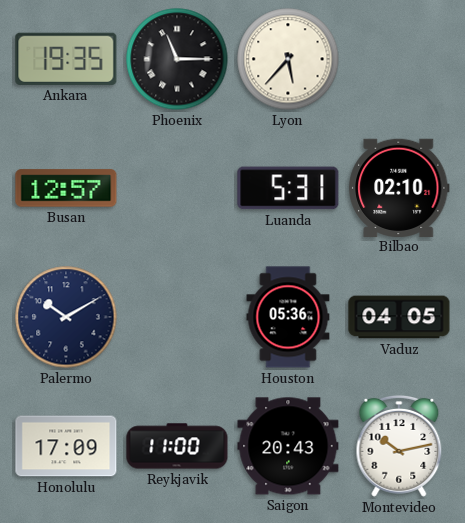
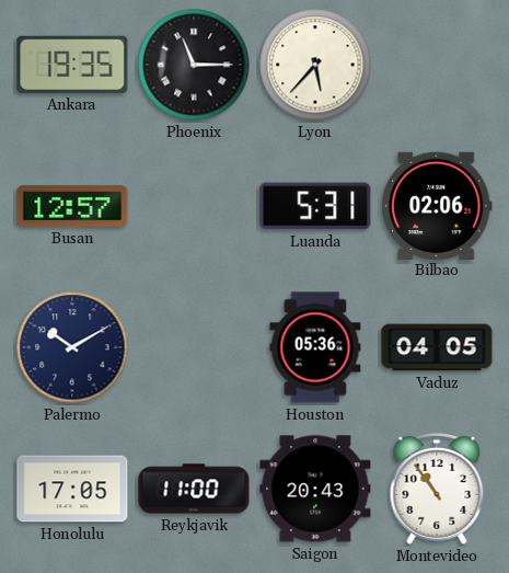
Bilbao: 02:10 -> 02:06
Honolulu: 17:09 -> 17:05
Montevideo: 10:13 -> 10:54
